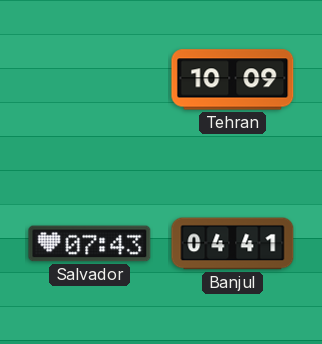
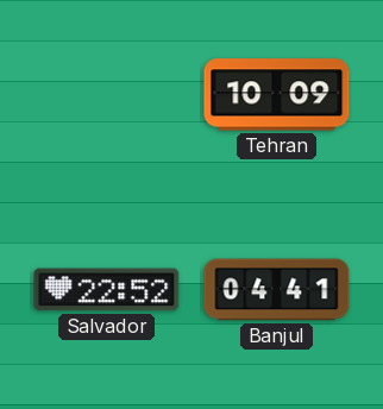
Salvador: 07:43 -> 22:52
